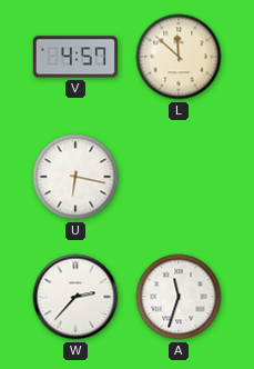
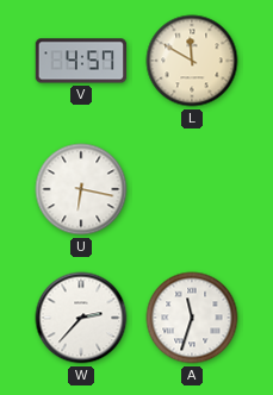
L: 11:52 -> 11:50
